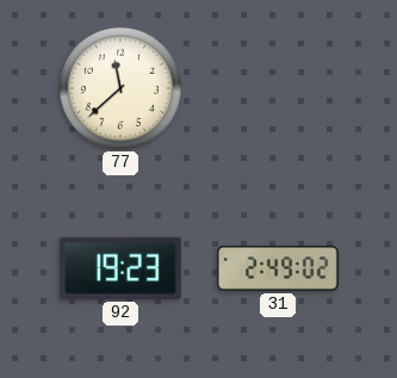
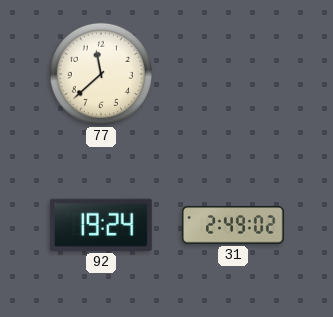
92: 19:23 -> 19:24
